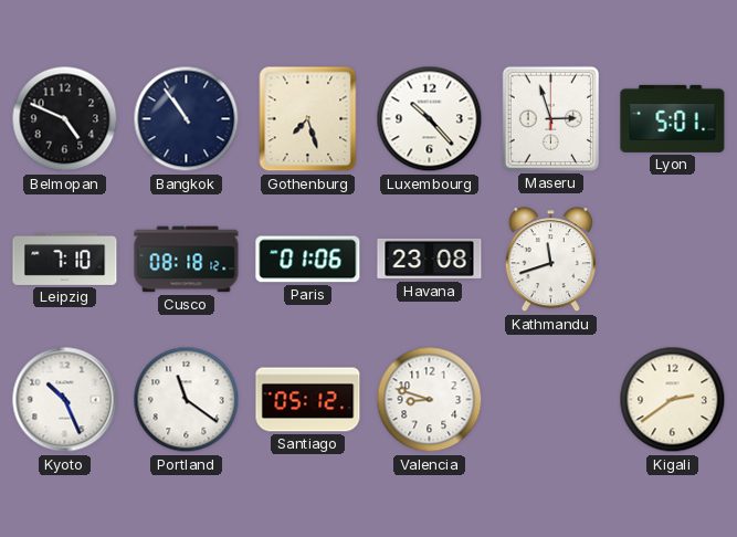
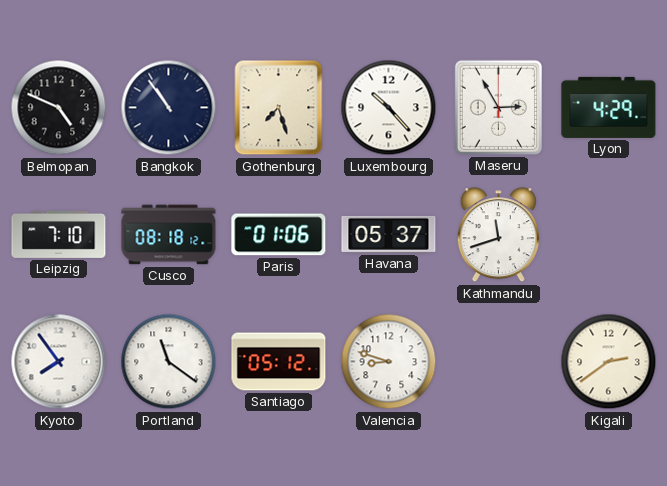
Maseru: 2:57 -> 2:55
Lyon: 5:01 -> 4:29
Havana: 23:08 -> 05:37
Kyoto: 10:26 -> 7:54
